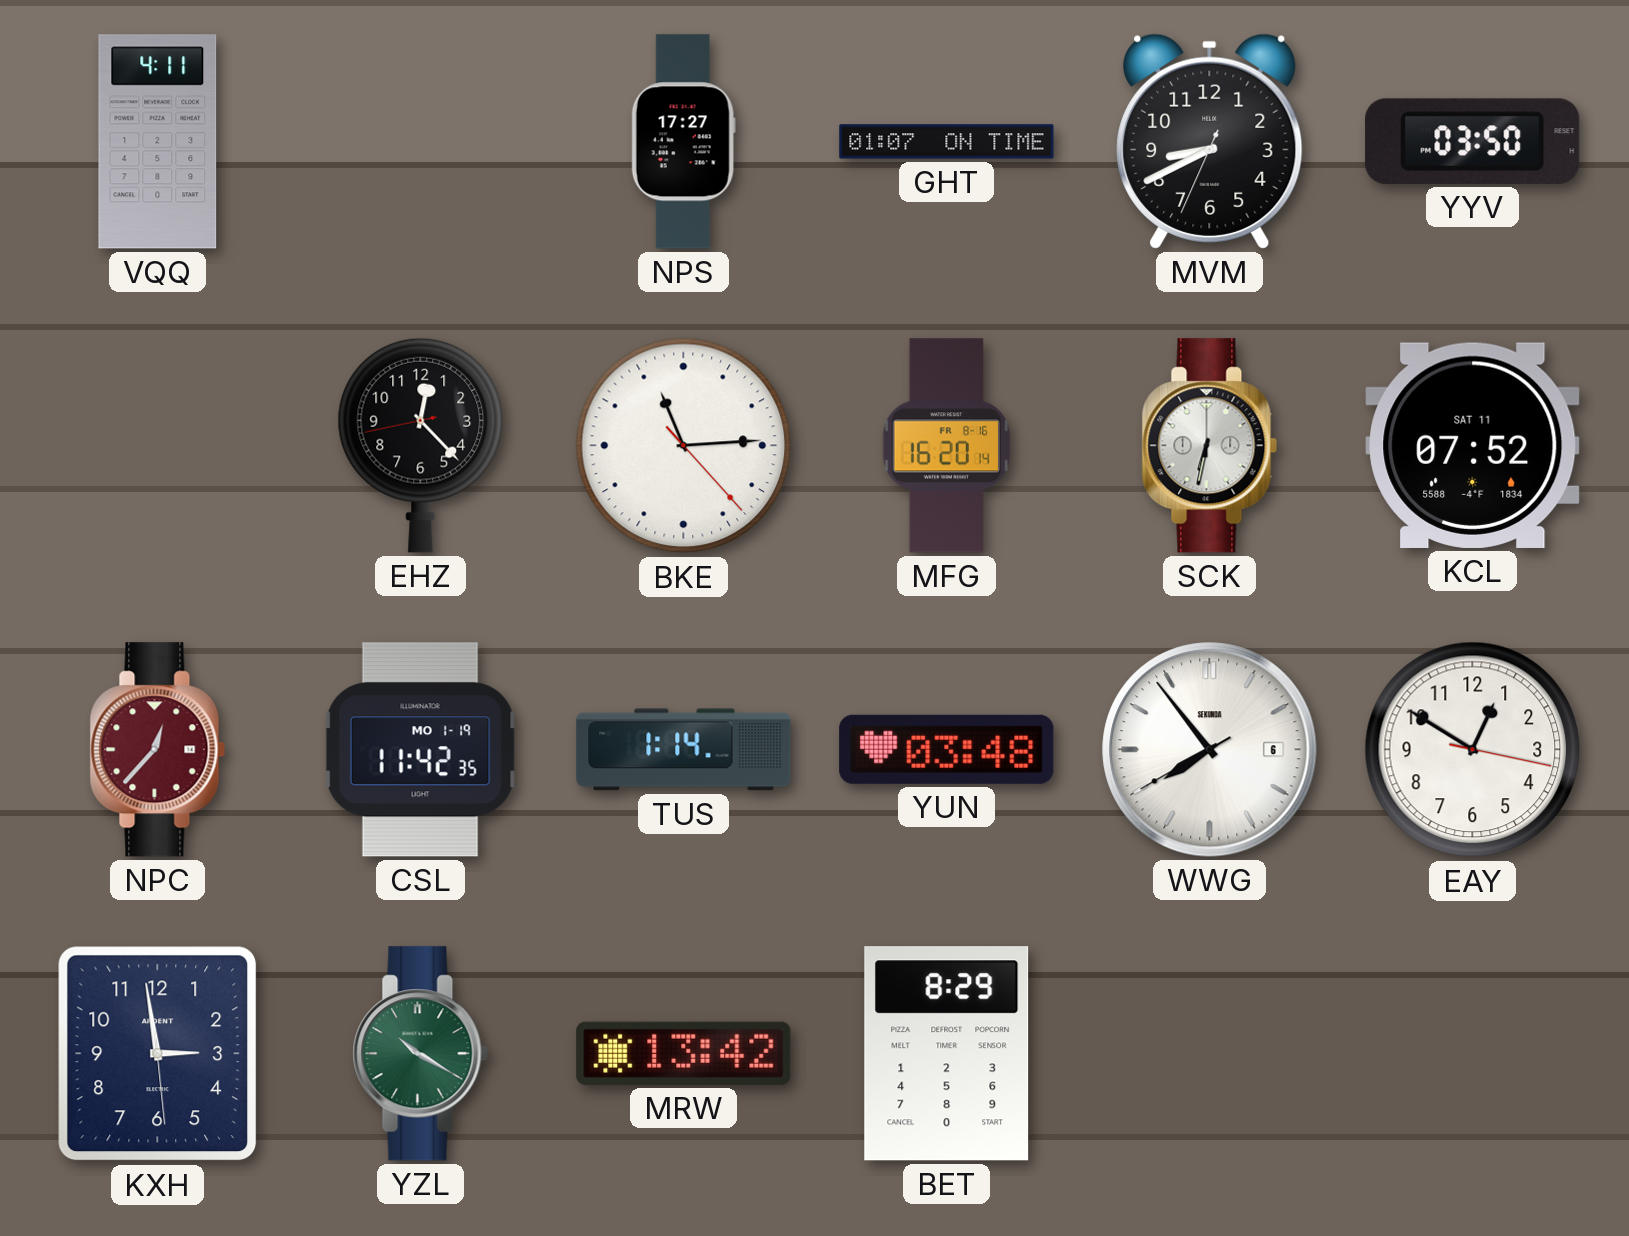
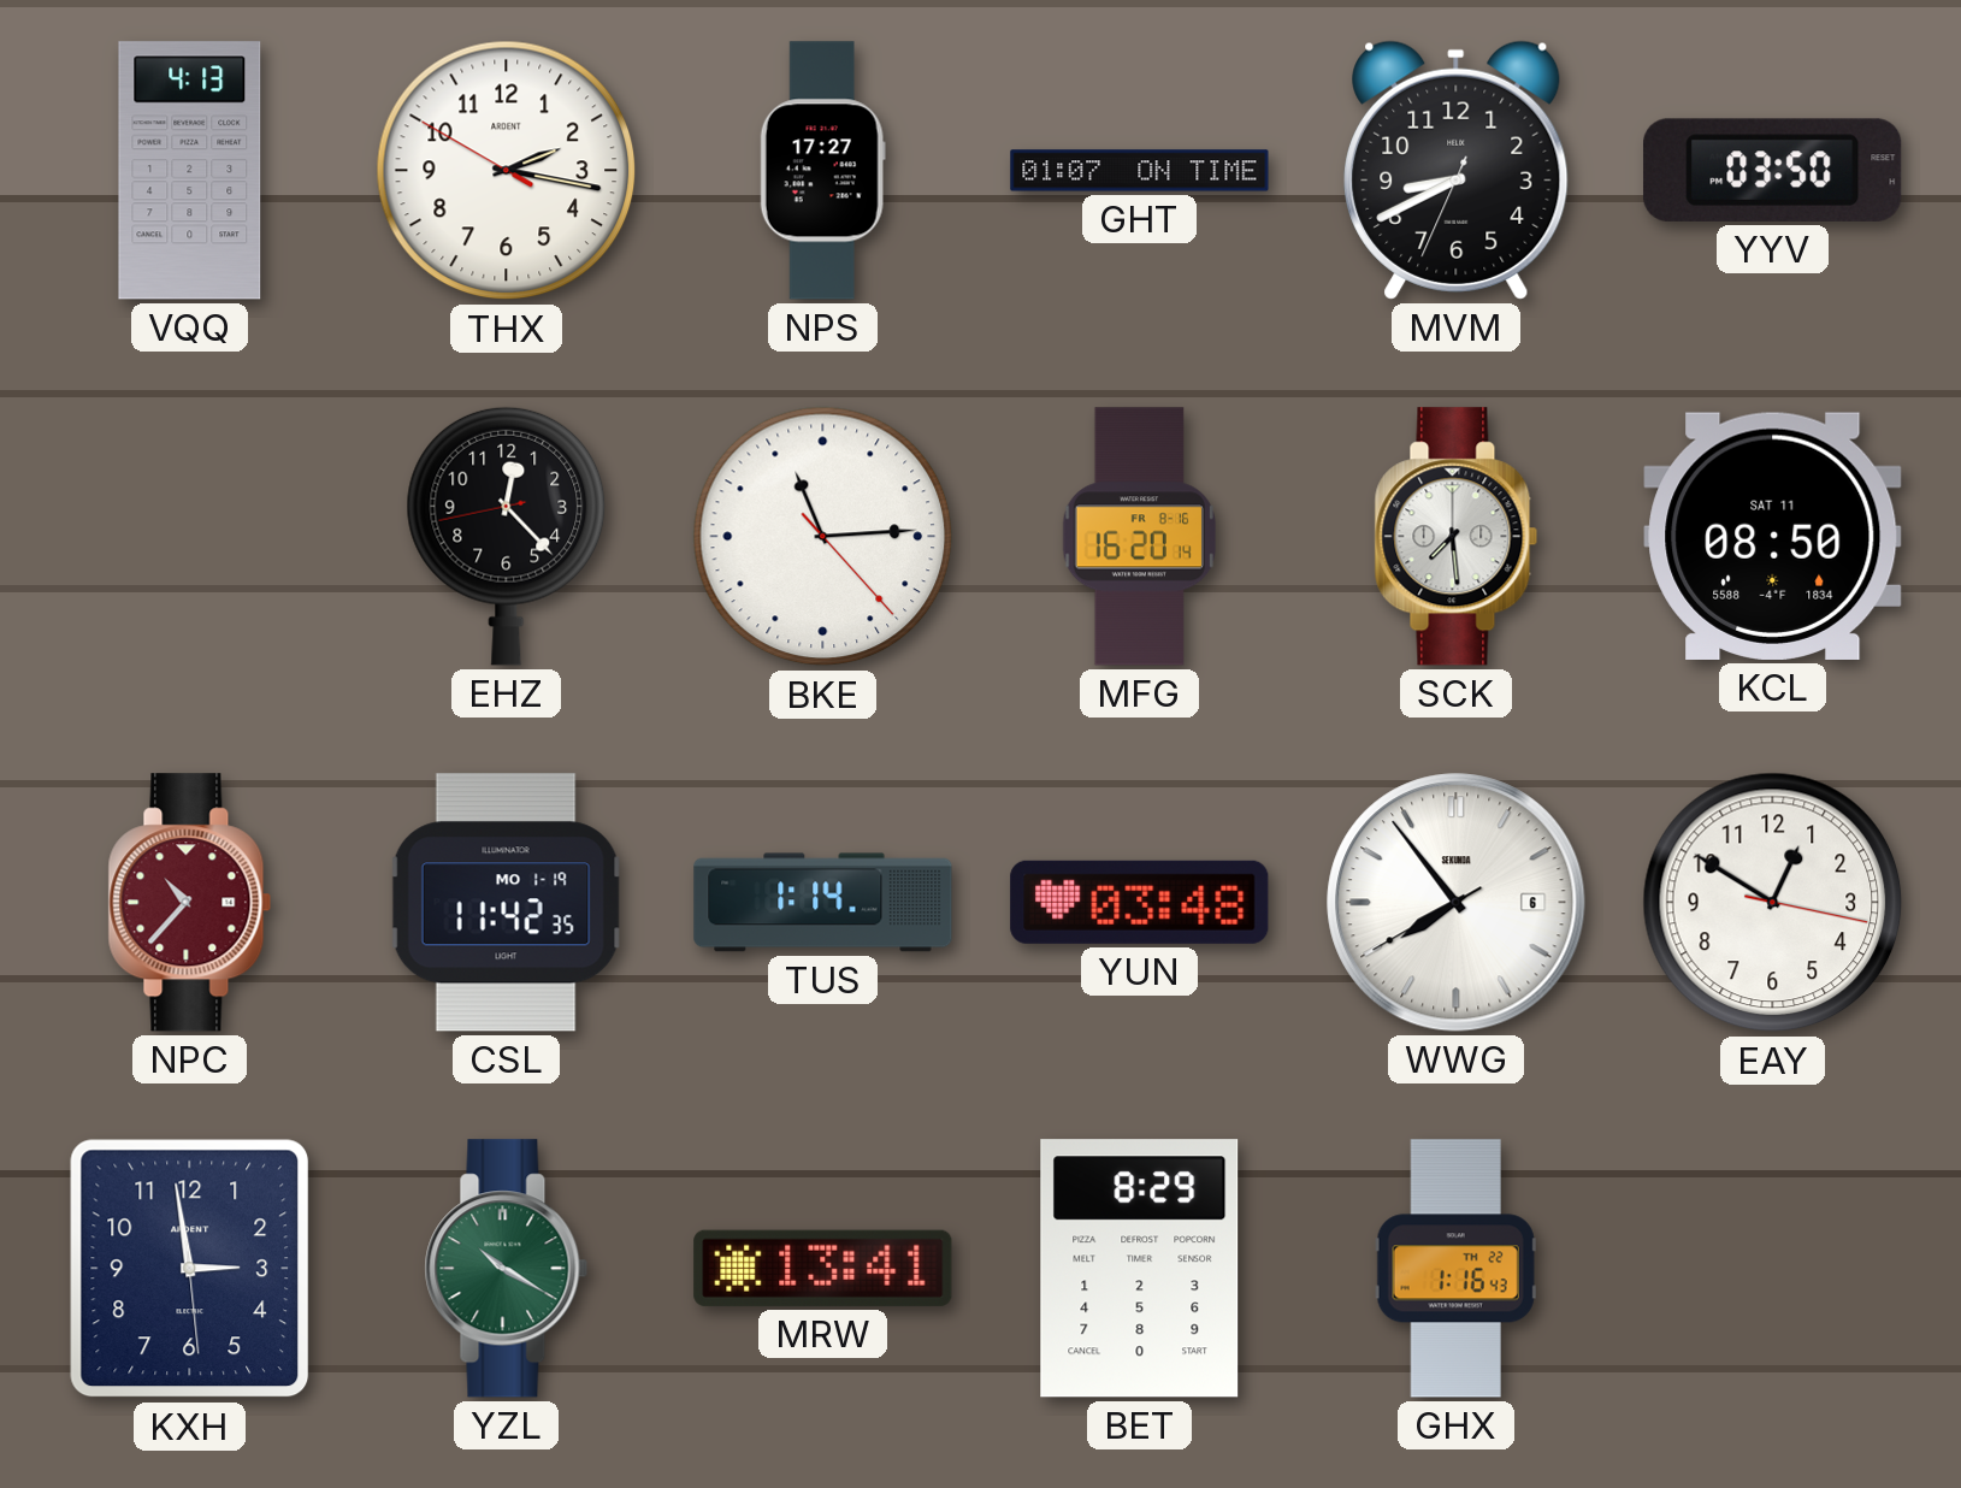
VQQ: 4:11 -> 4:13
THX: none -> 2:16
SCK: 6:32 -> 7:29
KCL: 07:52 -> 08:50
NPC: 12:37 -> 10:37
MRW: 13:42 -> 13:41
GHX: none -> 1:16
